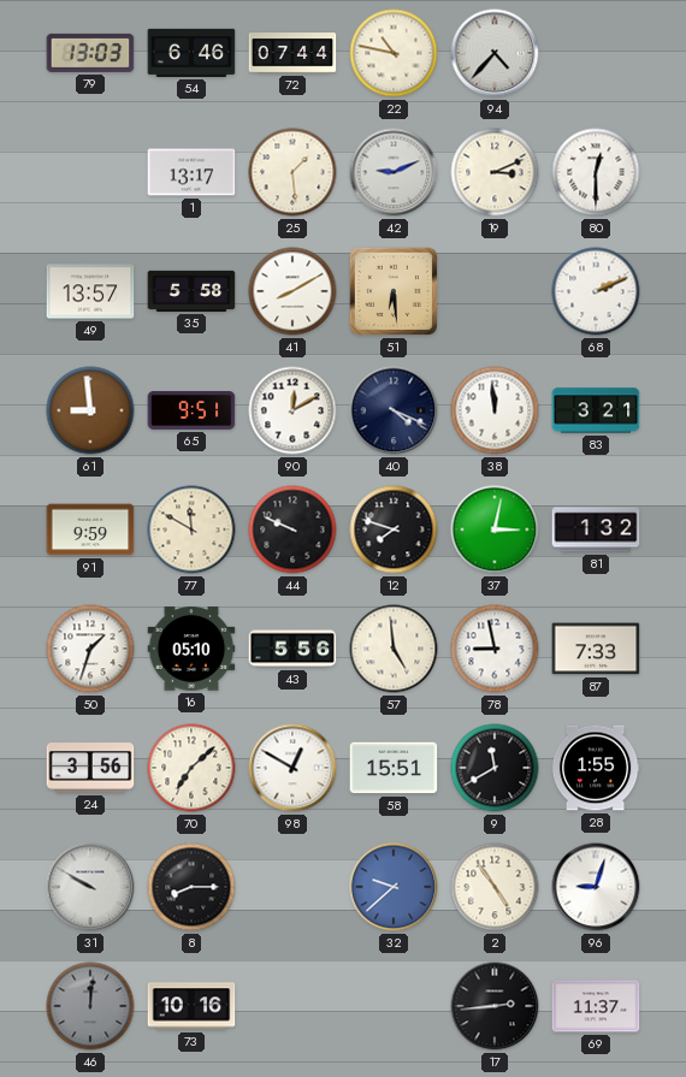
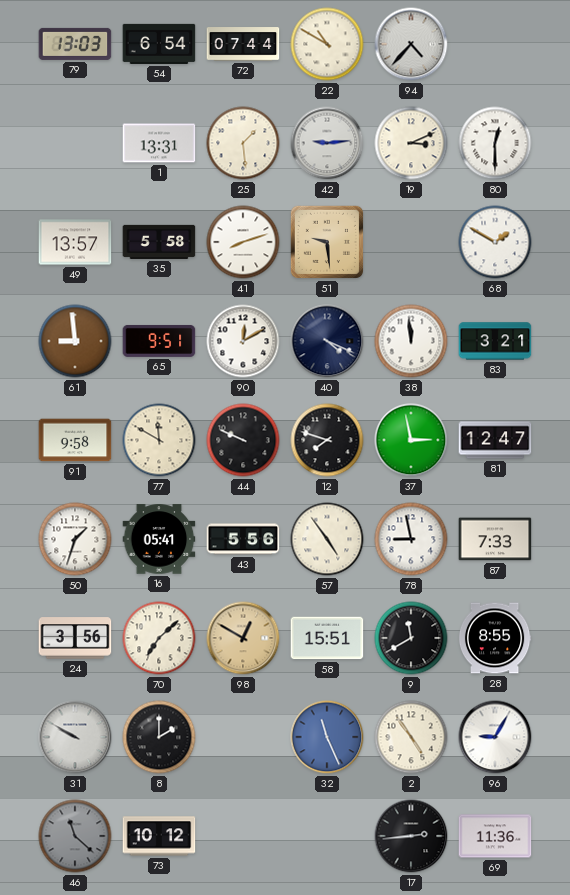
54: 6:46 -> 6:54
22: 10:47 -> 10:50
1: 13:17 -> 13:31
42: 9:11 -> 9:14
41: 8:10 -> 8:12
51: 6:29 -> 9:29
68: 2:11 -> 1:50
91: 9:59 -> 9:58
37: 3:02 -> 2:58
81: 1:32 -> 12:47
16: 05:10 -> 05:41
57: 4:59 -> 4:54
98 dial: white -> champagne
28: 1:55 -> 8:55
8: 8:15 -> 2:00
32: 9:38 -> 11:26
96: 9:03 -> 9:05
46: 12:01 -> 11:22
73: 10:16 -> 10:12
69: 11:37 -> 11:36
